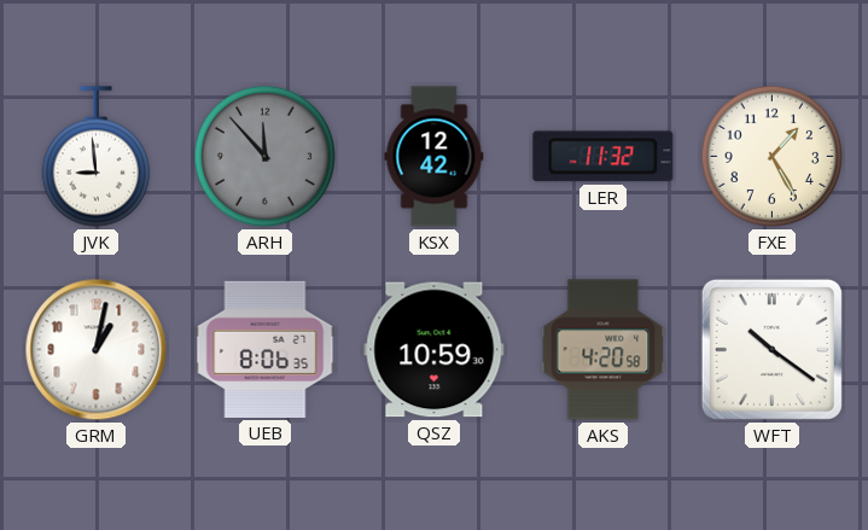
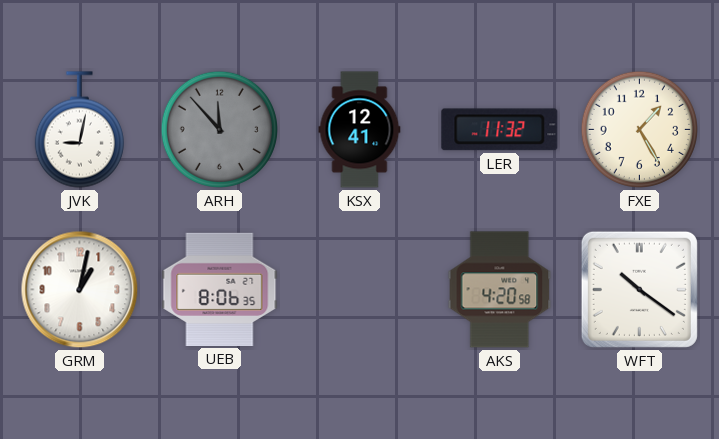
JVK: 8:59 -> 9:02
KSX: 12:42 -> 12:41
QSZ: 10:59 -> none
